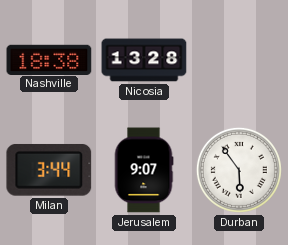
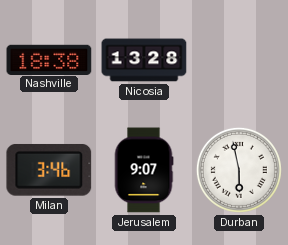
Milan: 3:44 -> 3:46
Durban: 5:54 -> 5:58
